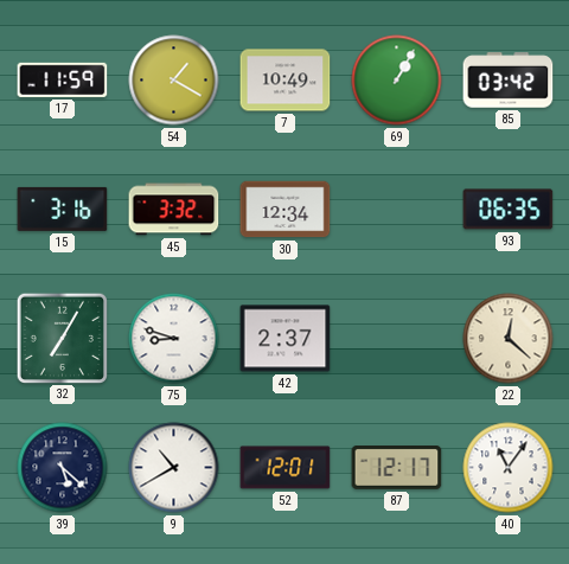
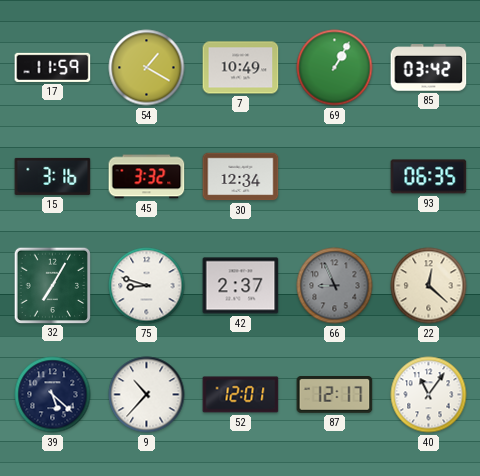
66: none -> 8:56
9: 10:40 -> 10:37
